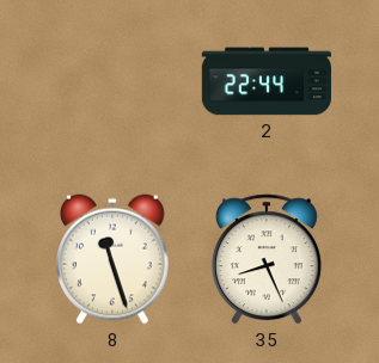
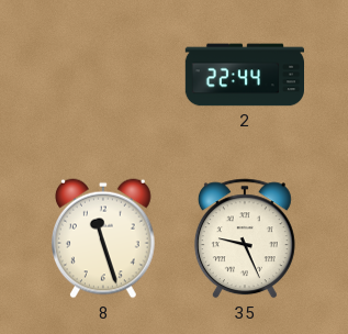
35: 8:26 -> 9:26
